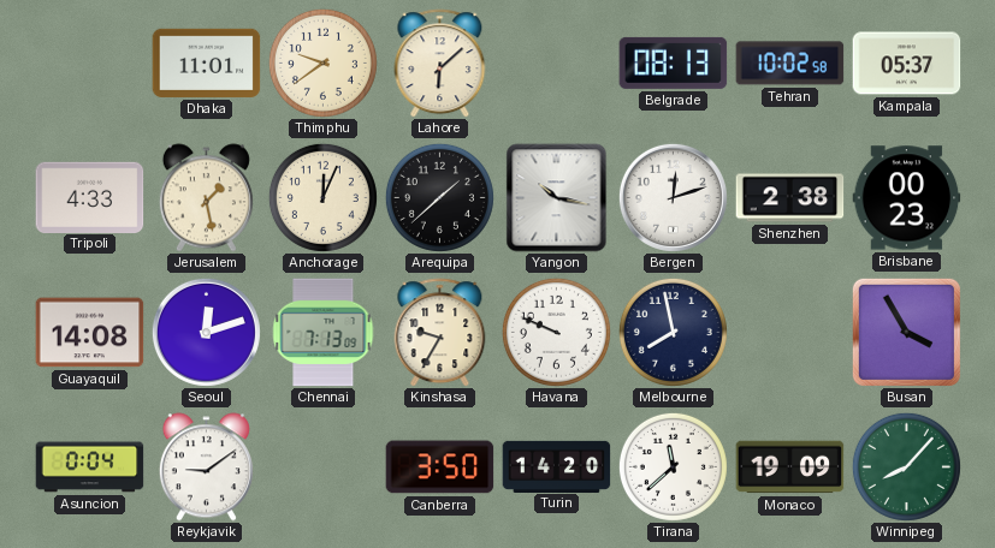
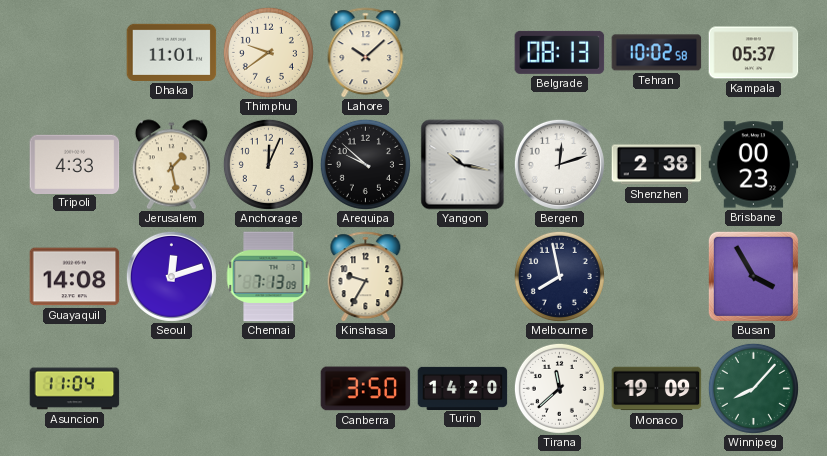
Lahore: 6:08 -> 10:08
Arequipa: 1:38 -> 9:52
Havana: 9:49 -> none
Asuncion: 0:04 -> 11:04
Reykjavik: 9:09 -> none
